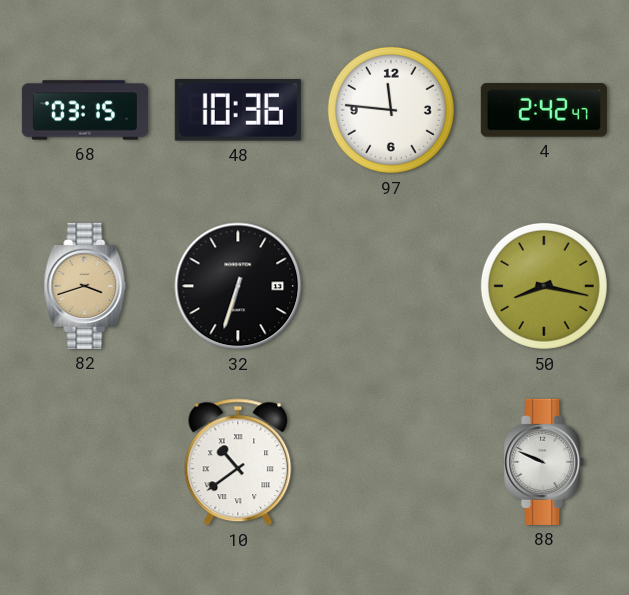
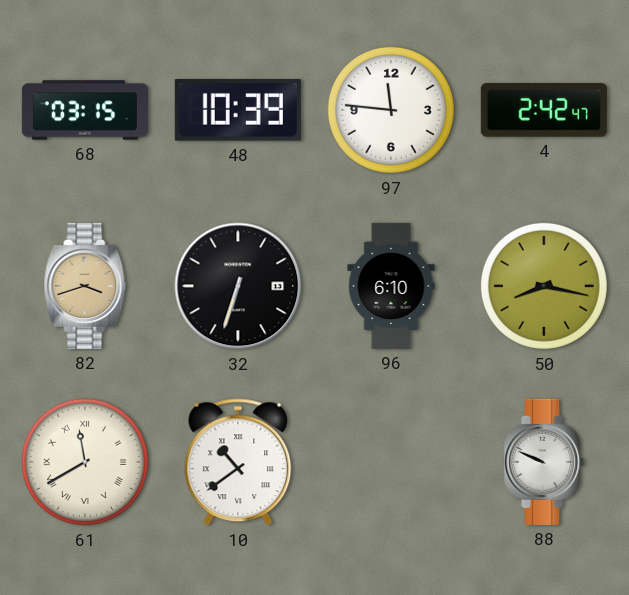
48: 10:36 -> 10:39
96: none -> 6:10
61: none -> 11:40
